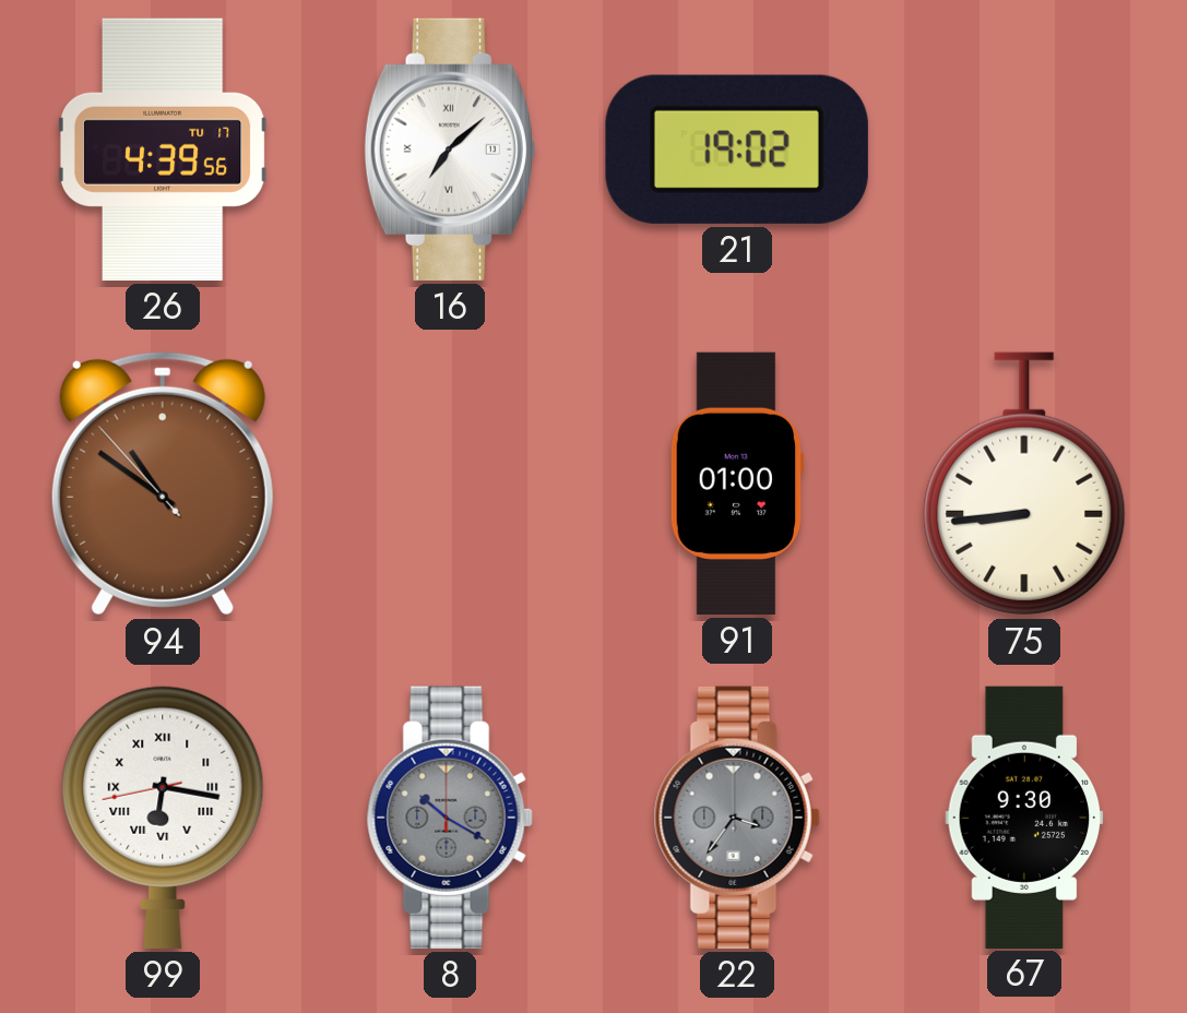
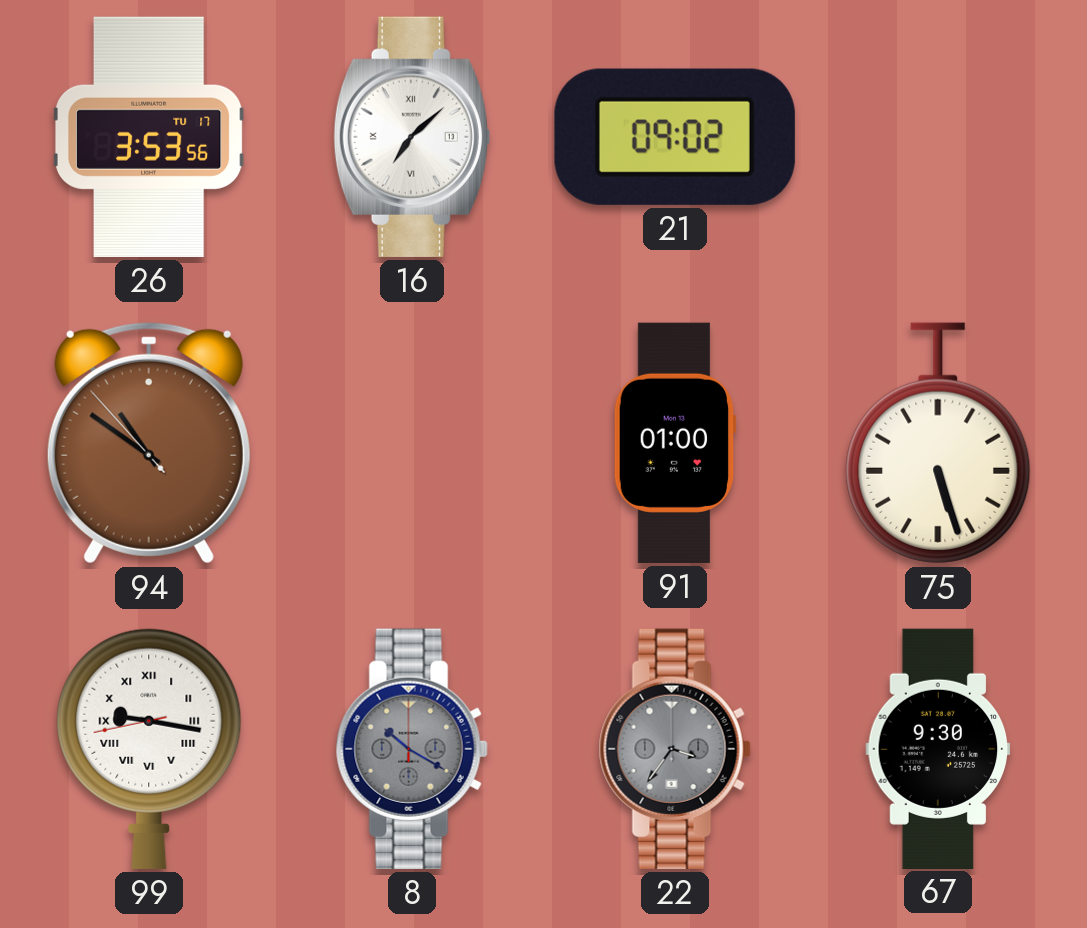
26: 4:39 -> 3:53
21: 19:02 -> 09:02
75: 8:44 -> 5:27
99: 6:16 -> 9:16
